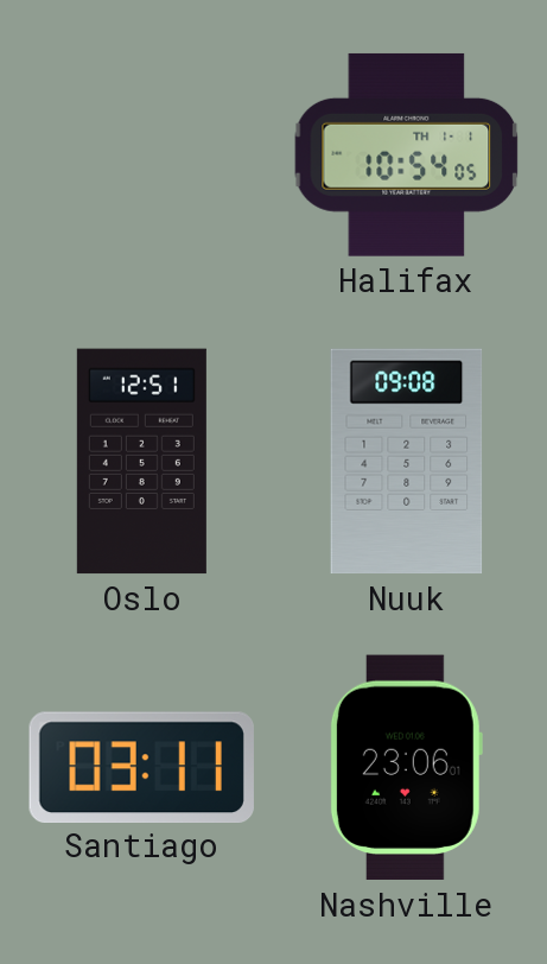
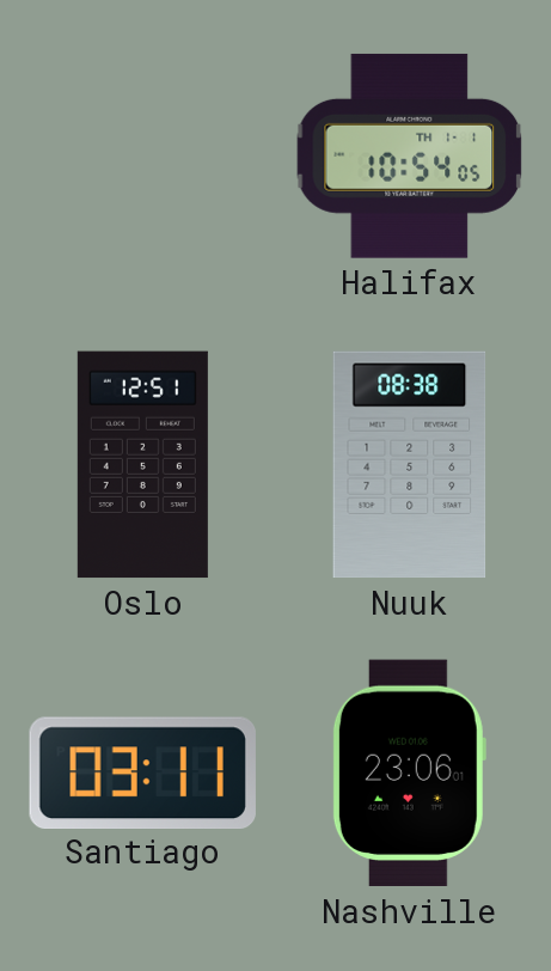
Nuuk: 09:08 -> 08:38
